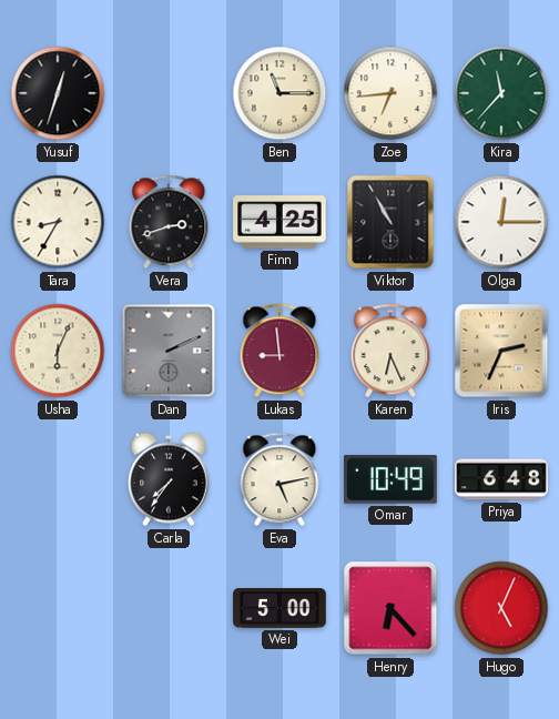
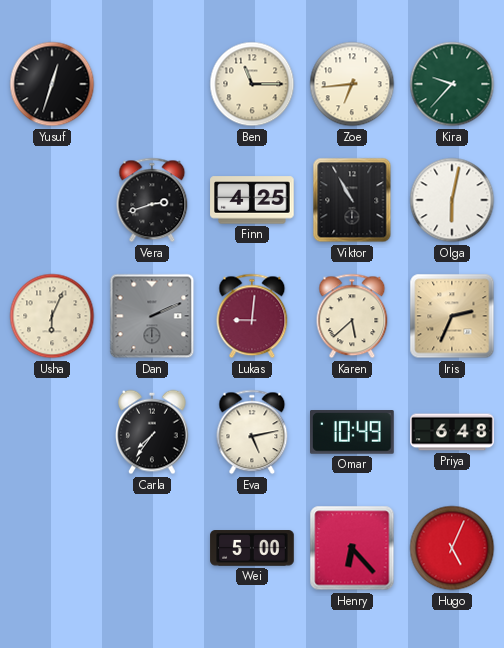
Kira: 11:37 -> 9:37
Tara: 8:35 -> none
Olga: 12:15 -> 6:02
Lukas: 8:59 -> 9:01
Karen: 6:26 -> 5:38
